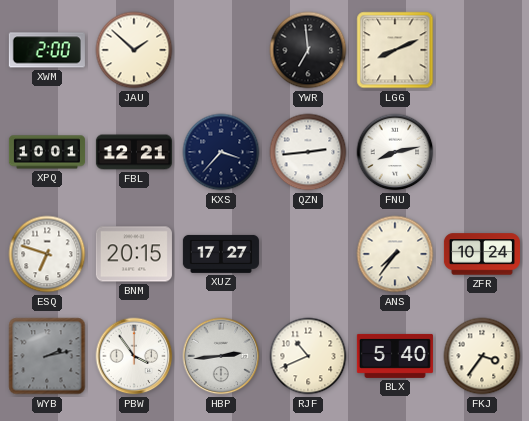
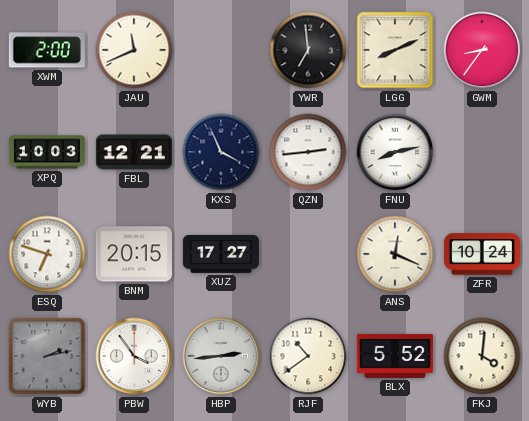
JAU: 1:52 -> 11:41
GWM: none -> 8:36
XPQ: 10:01 -> 10:03
KXS: 3:37 -> 3:56
ANS: 7:36 -> 12:19
RJF: 10:41 -> 10:39
BLX: 5:40 -> 5:52
FKJ: 3:36 -> 4:01
